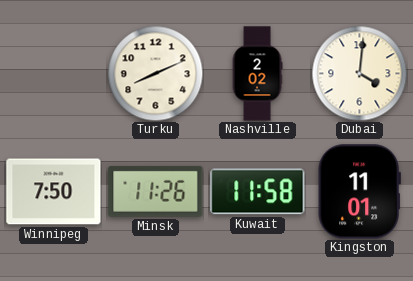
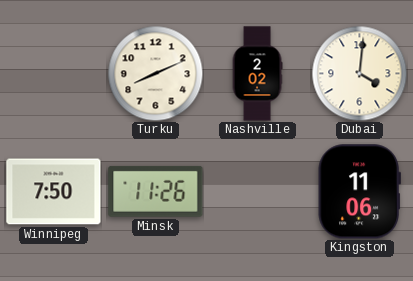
Kuwait: 11:58 -> none
Kingston: 11:01 -> 11:06
